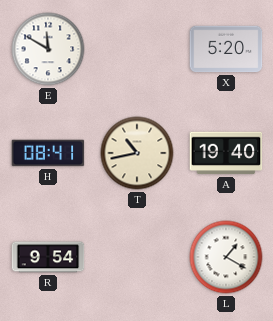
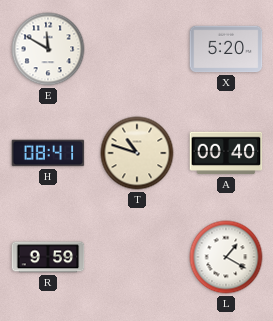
T: 10:43 -> 10:48
A: 19:40 -> 00:40
R: 9:54 -> 9:59
